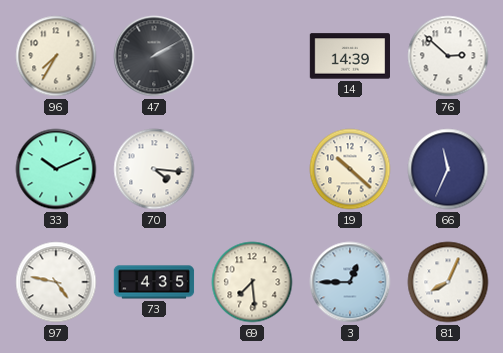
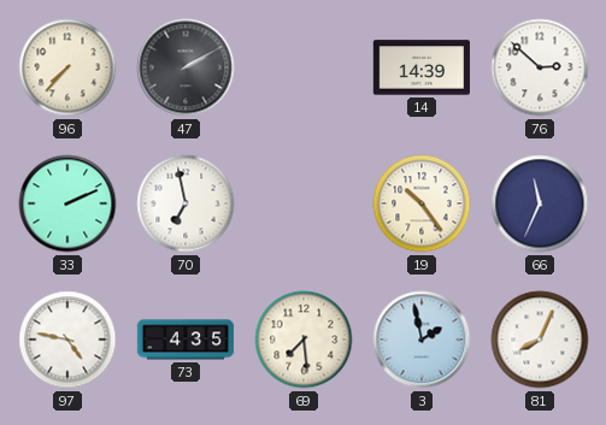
96: 7:35 -> 7:37
33: 10:11 -> 2:11
70: 4:16 -> 6:58
19: 10:22 -> 10:24
3: 12:45 -> 1:58
